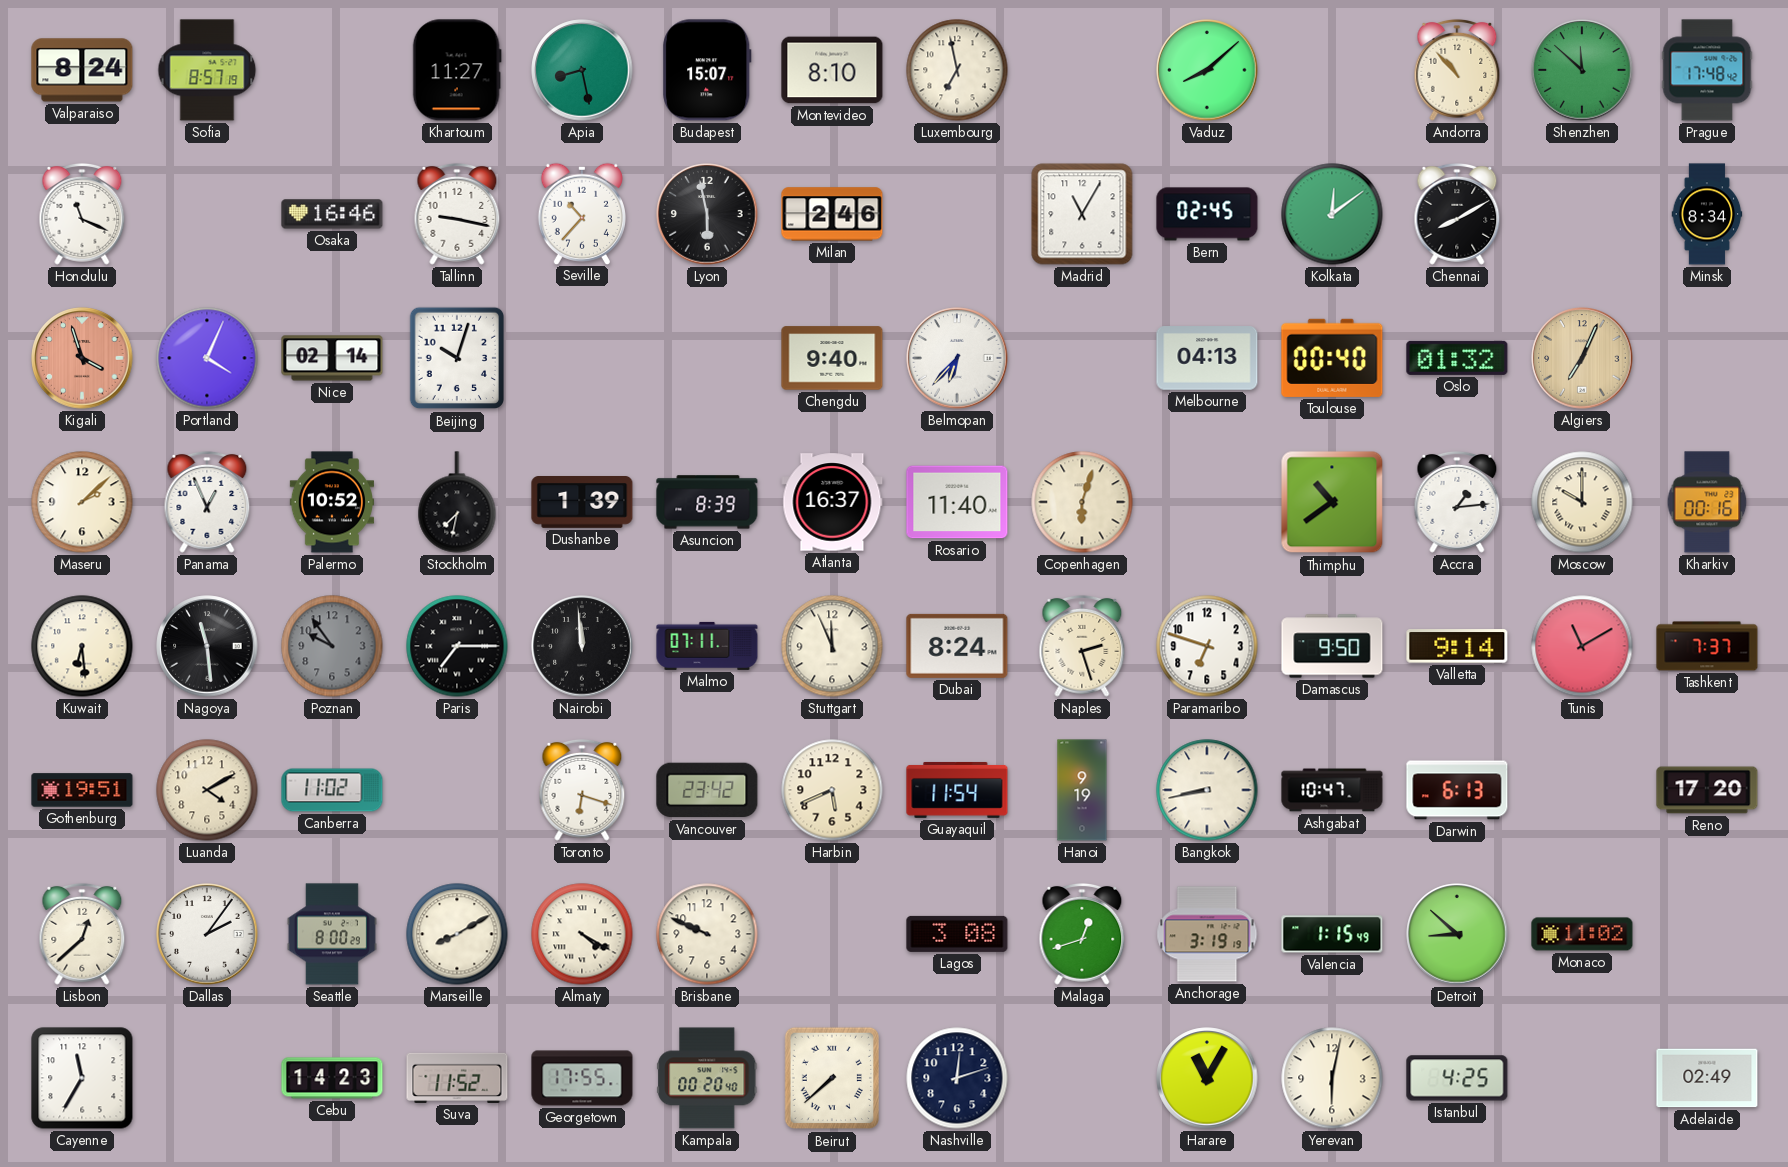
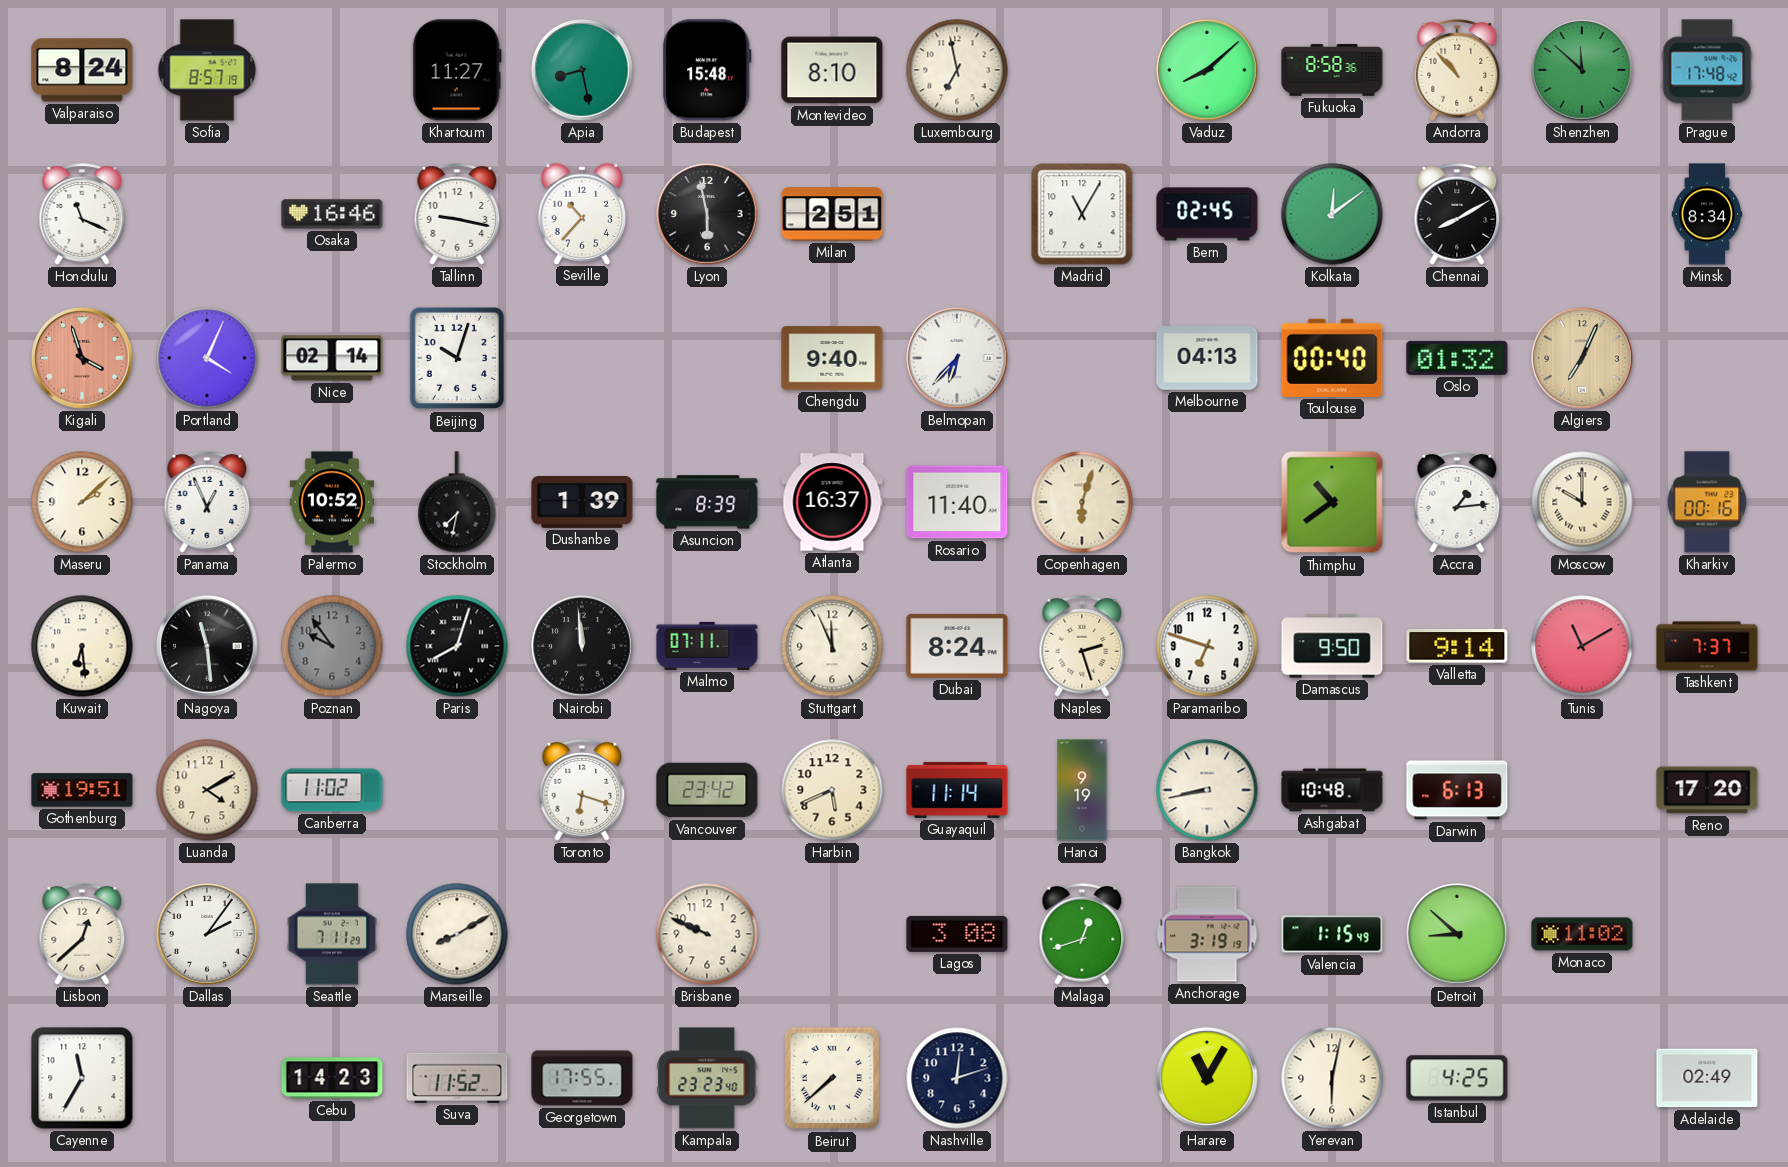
Budapest: 15:07 -> 15:48
Fukuoka: none -> 8:58
Milan: 2:46 -> 2:51
Paris: 7:15 -> 8:03
Guayaquil: 11:54 -> 11:14
Ashgabat: 10:47 -> 10:48
Seattle: 8:00 -> 7:11
Almaty: 4:20 -> none
Kampala: 00:20 -> 23:23
